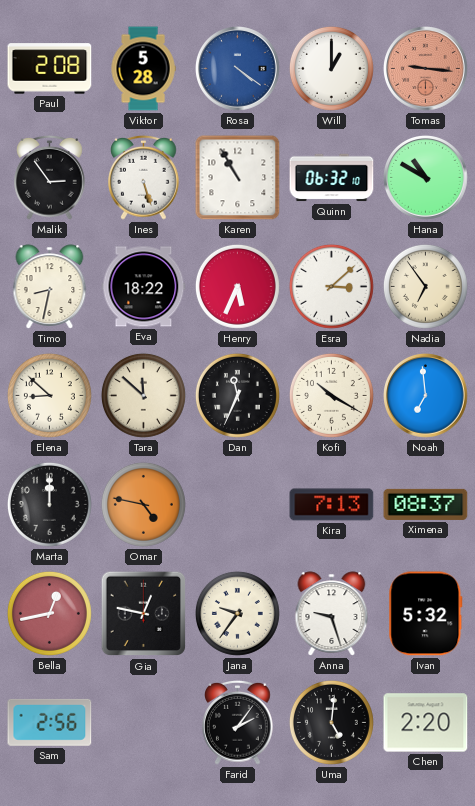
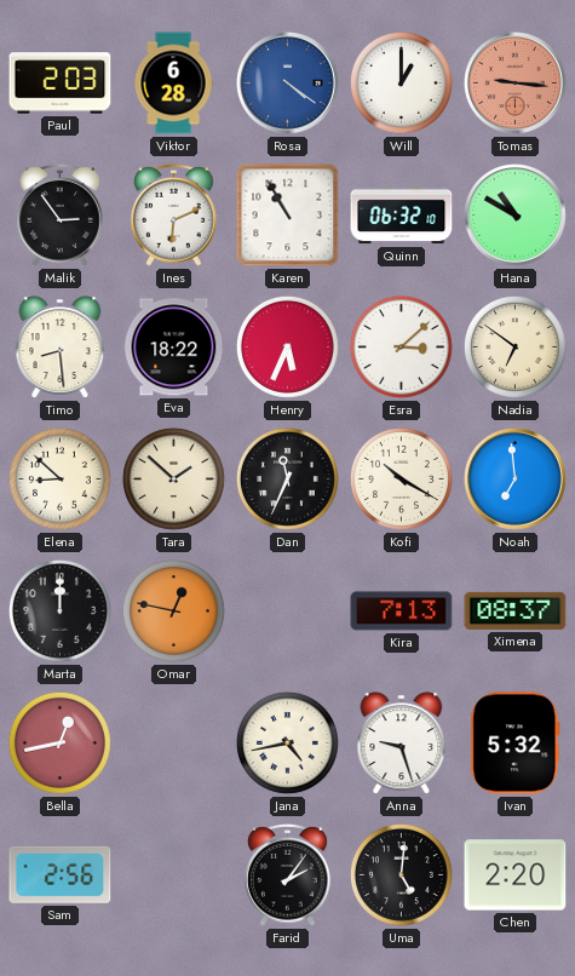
Paul: 2:08 -> 2:03
Viktor: 5:28 -> 6:28
Ines: 5:27 -> 6:11
Timo: 8:32 -> 8:29
Nadia: 6:54 -> 6:51
Tara: 11:52 -> 1:52
Omar: 4:47 -> 12:47
Gia: 12:47 -> none
Jana: 9:36 -> 4:43
